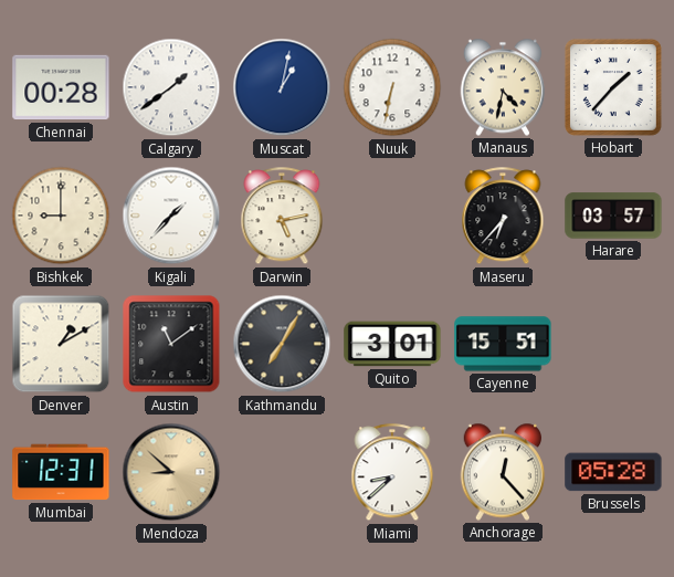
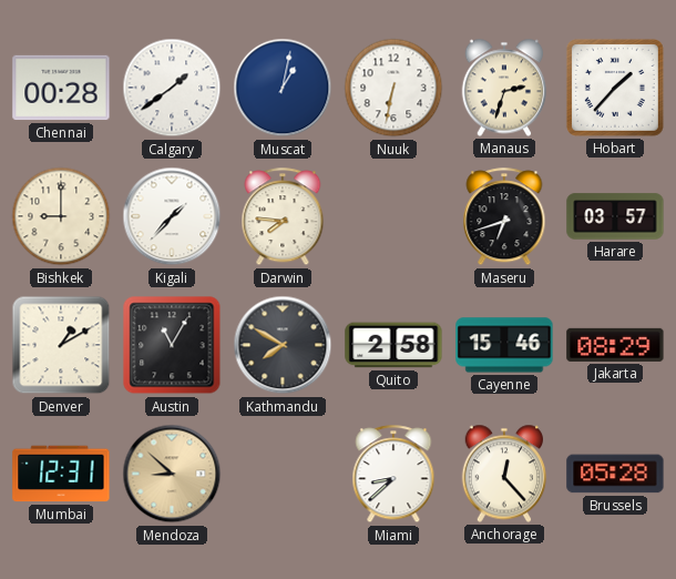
Manaus: 4:32 -> 2:33
Darwin: 5:13 -> 7:46
Maseru: 6:37 -> 6:42
Austin: 11:09 -> 11:05
Kathmandu: 7:05 -> 7:50
Quito: 3:01 -> 2:58
Cayenne: 15:51 -> 15:46
Jakarta: none -> 08:29
